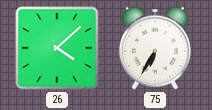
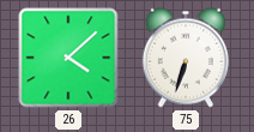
75: 6:35 -> 6:33
